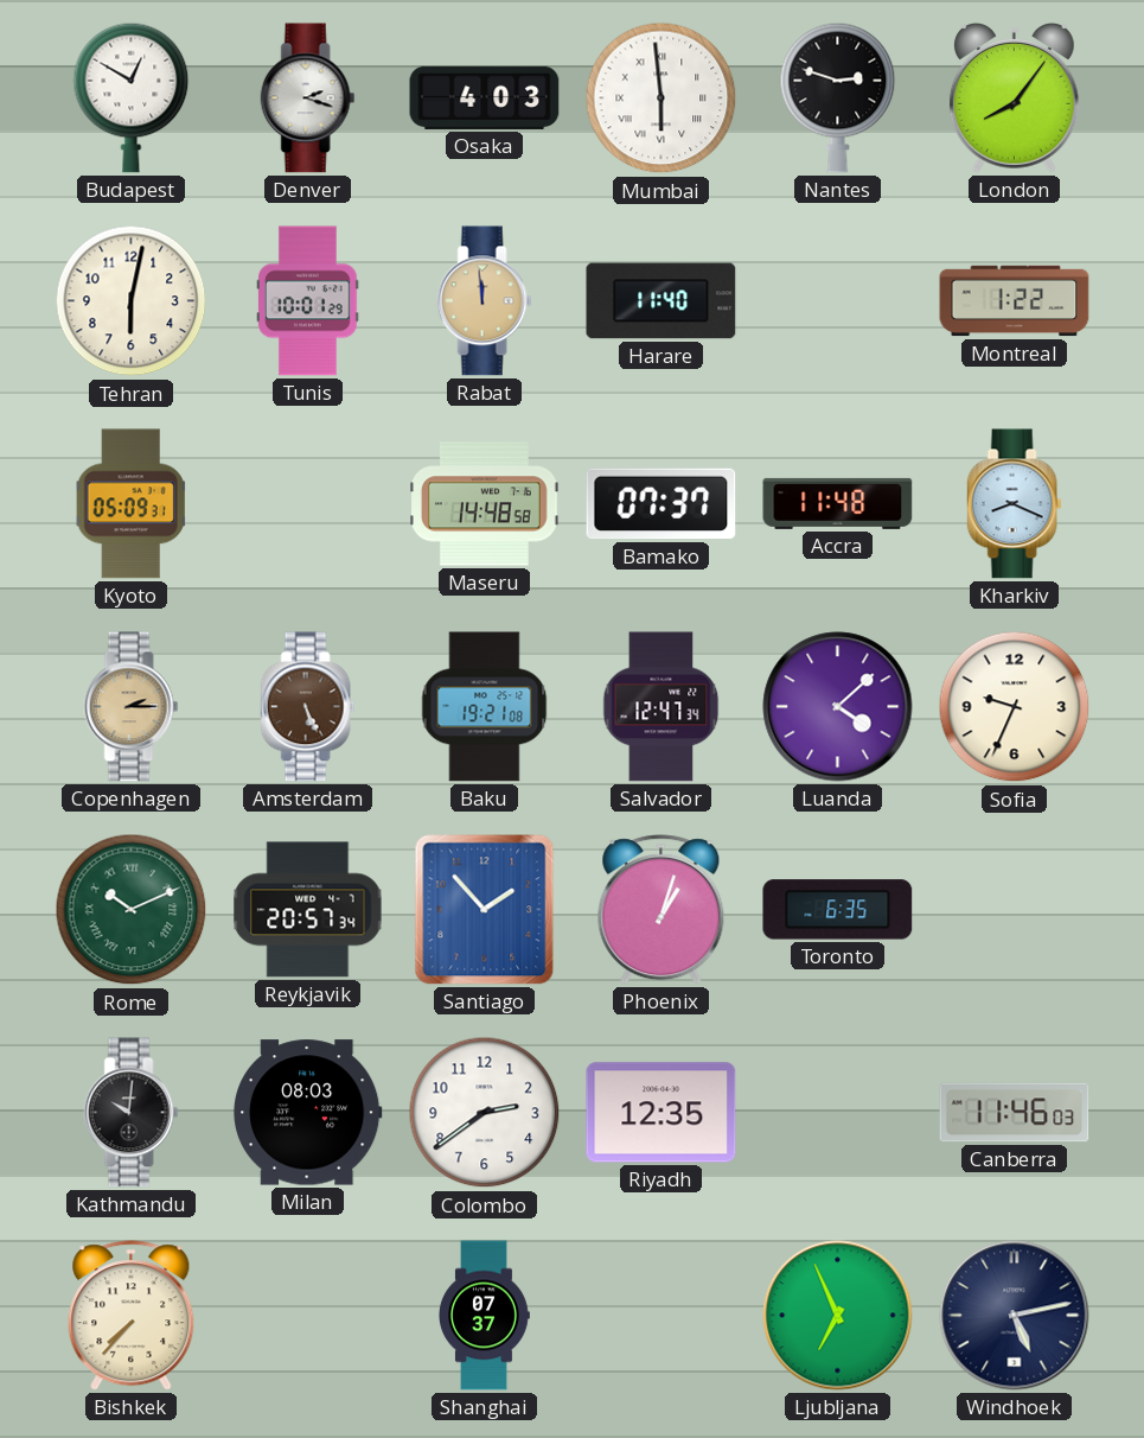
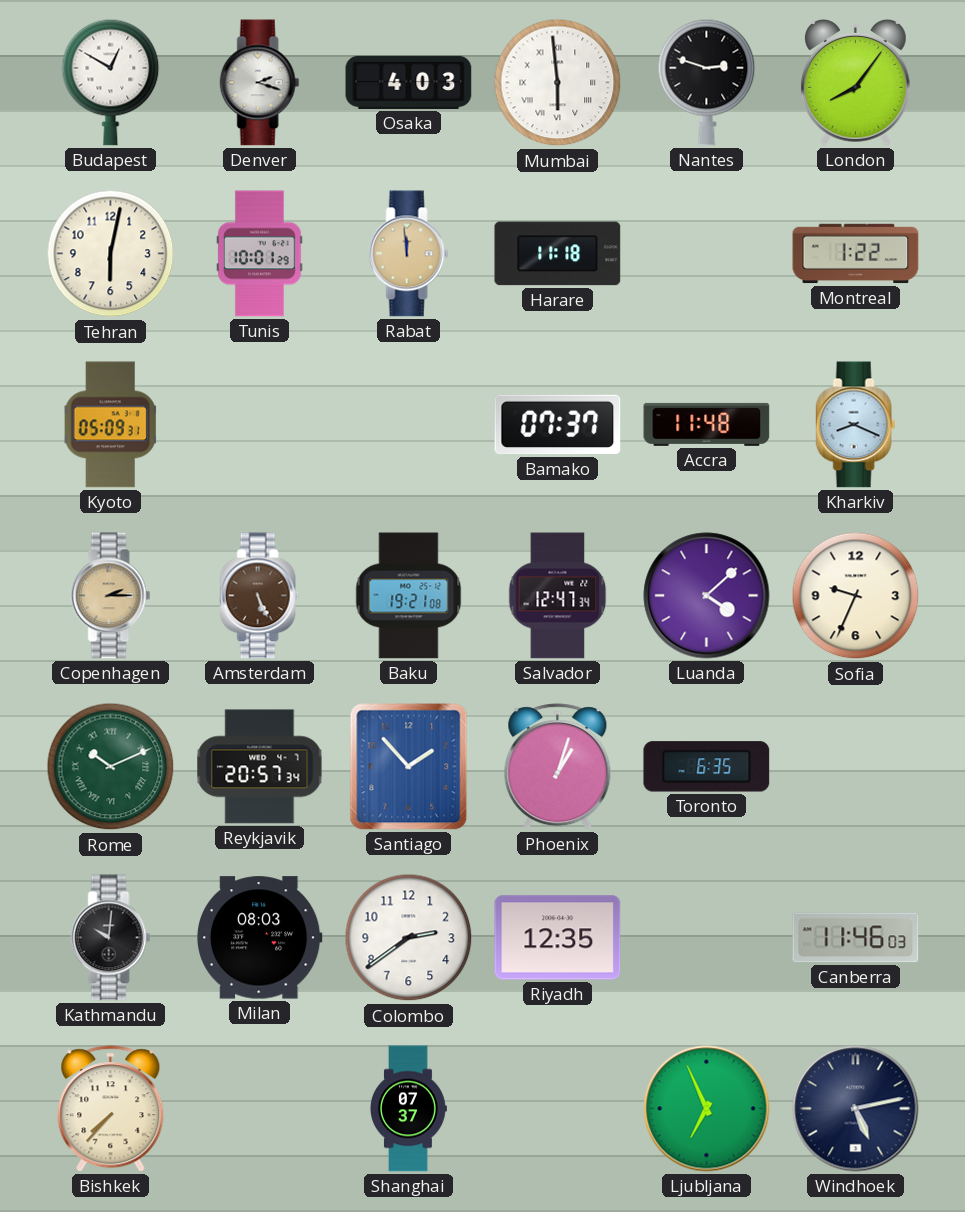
Harare: 11:40 -> 11:18
Maseru: 14:48 -> none
